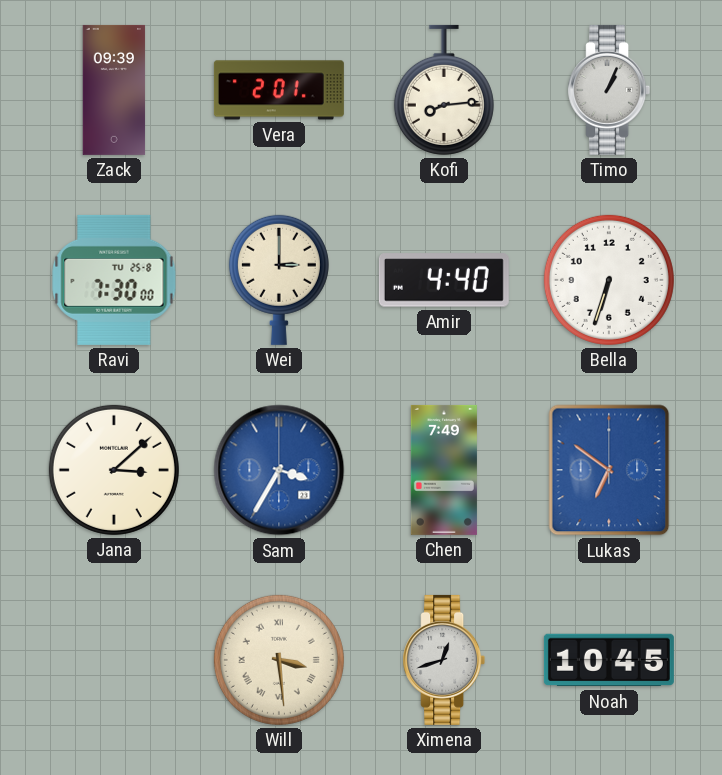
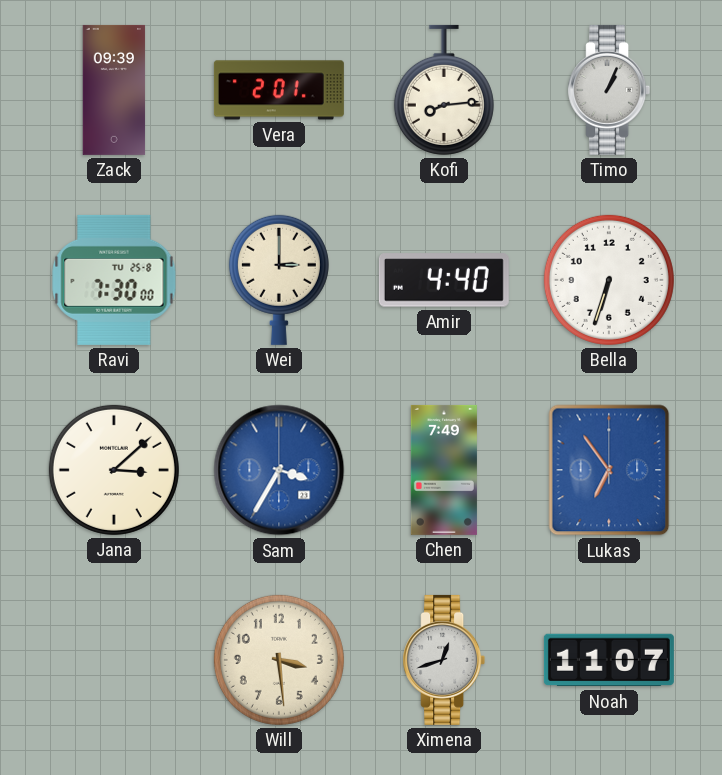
Lukas: 6:51 -> 6:54
Will numerals: Roman -> Arabic
Noah: 10:45 -> 11:07
